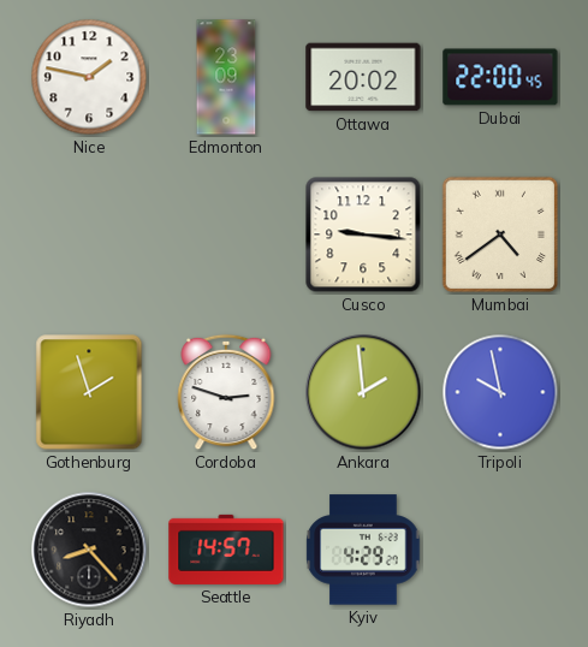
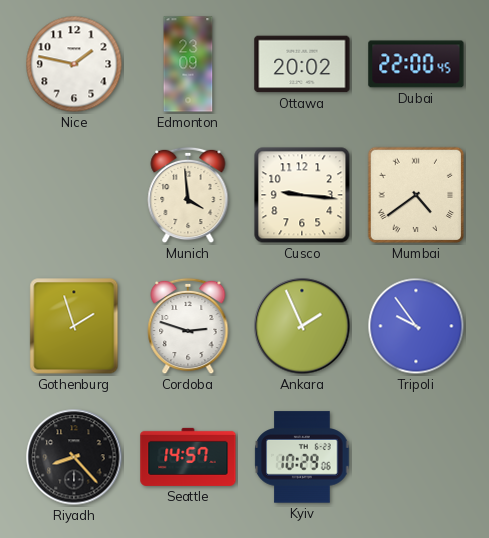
Munich: none -> 3:59
Ankara: 1:59 -> 1:56
Tripoli: 9:58 -> 9:54
Kyiv: 4:29 -> 10:29
